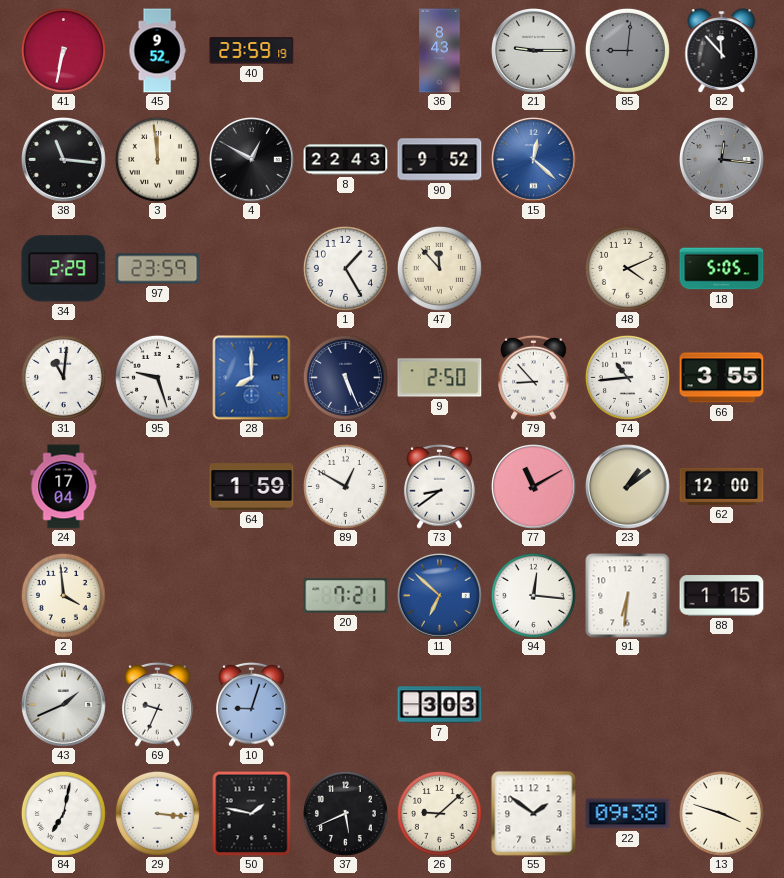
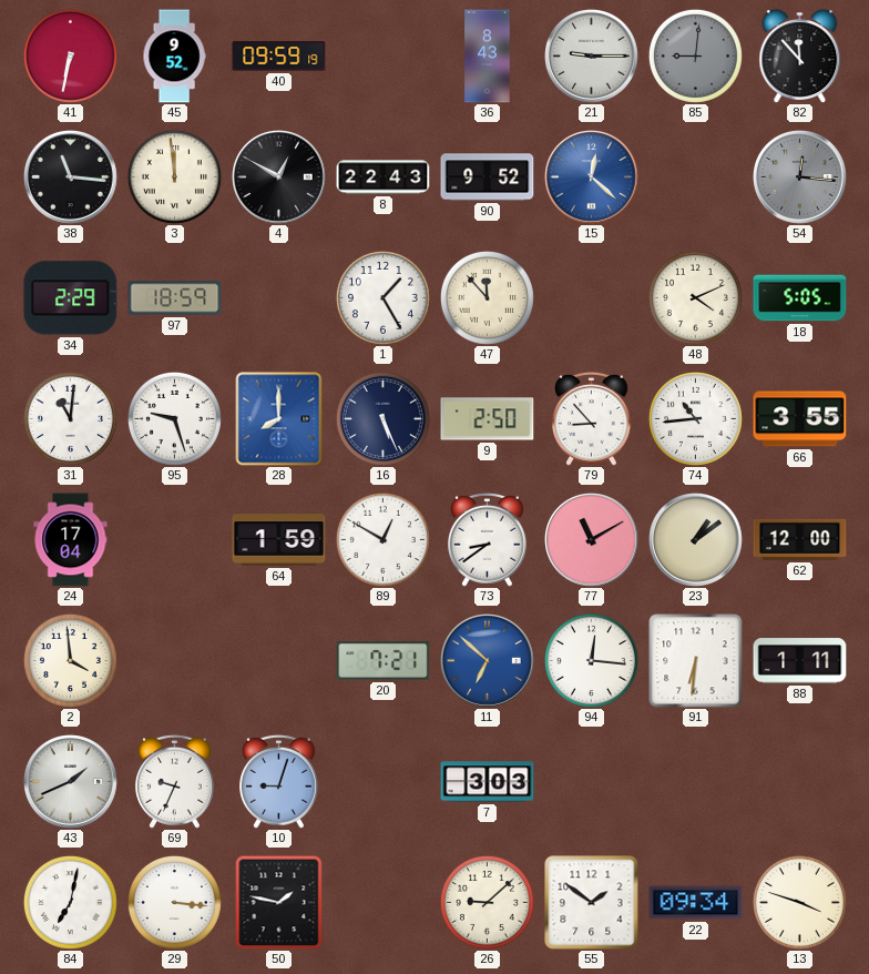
40: 23:59 -> 09:59
97: 23:59 -> 18:59
88: 1:15 -> 1:11
37: 5:41 -> none
22: 09:38 -> 09:34
